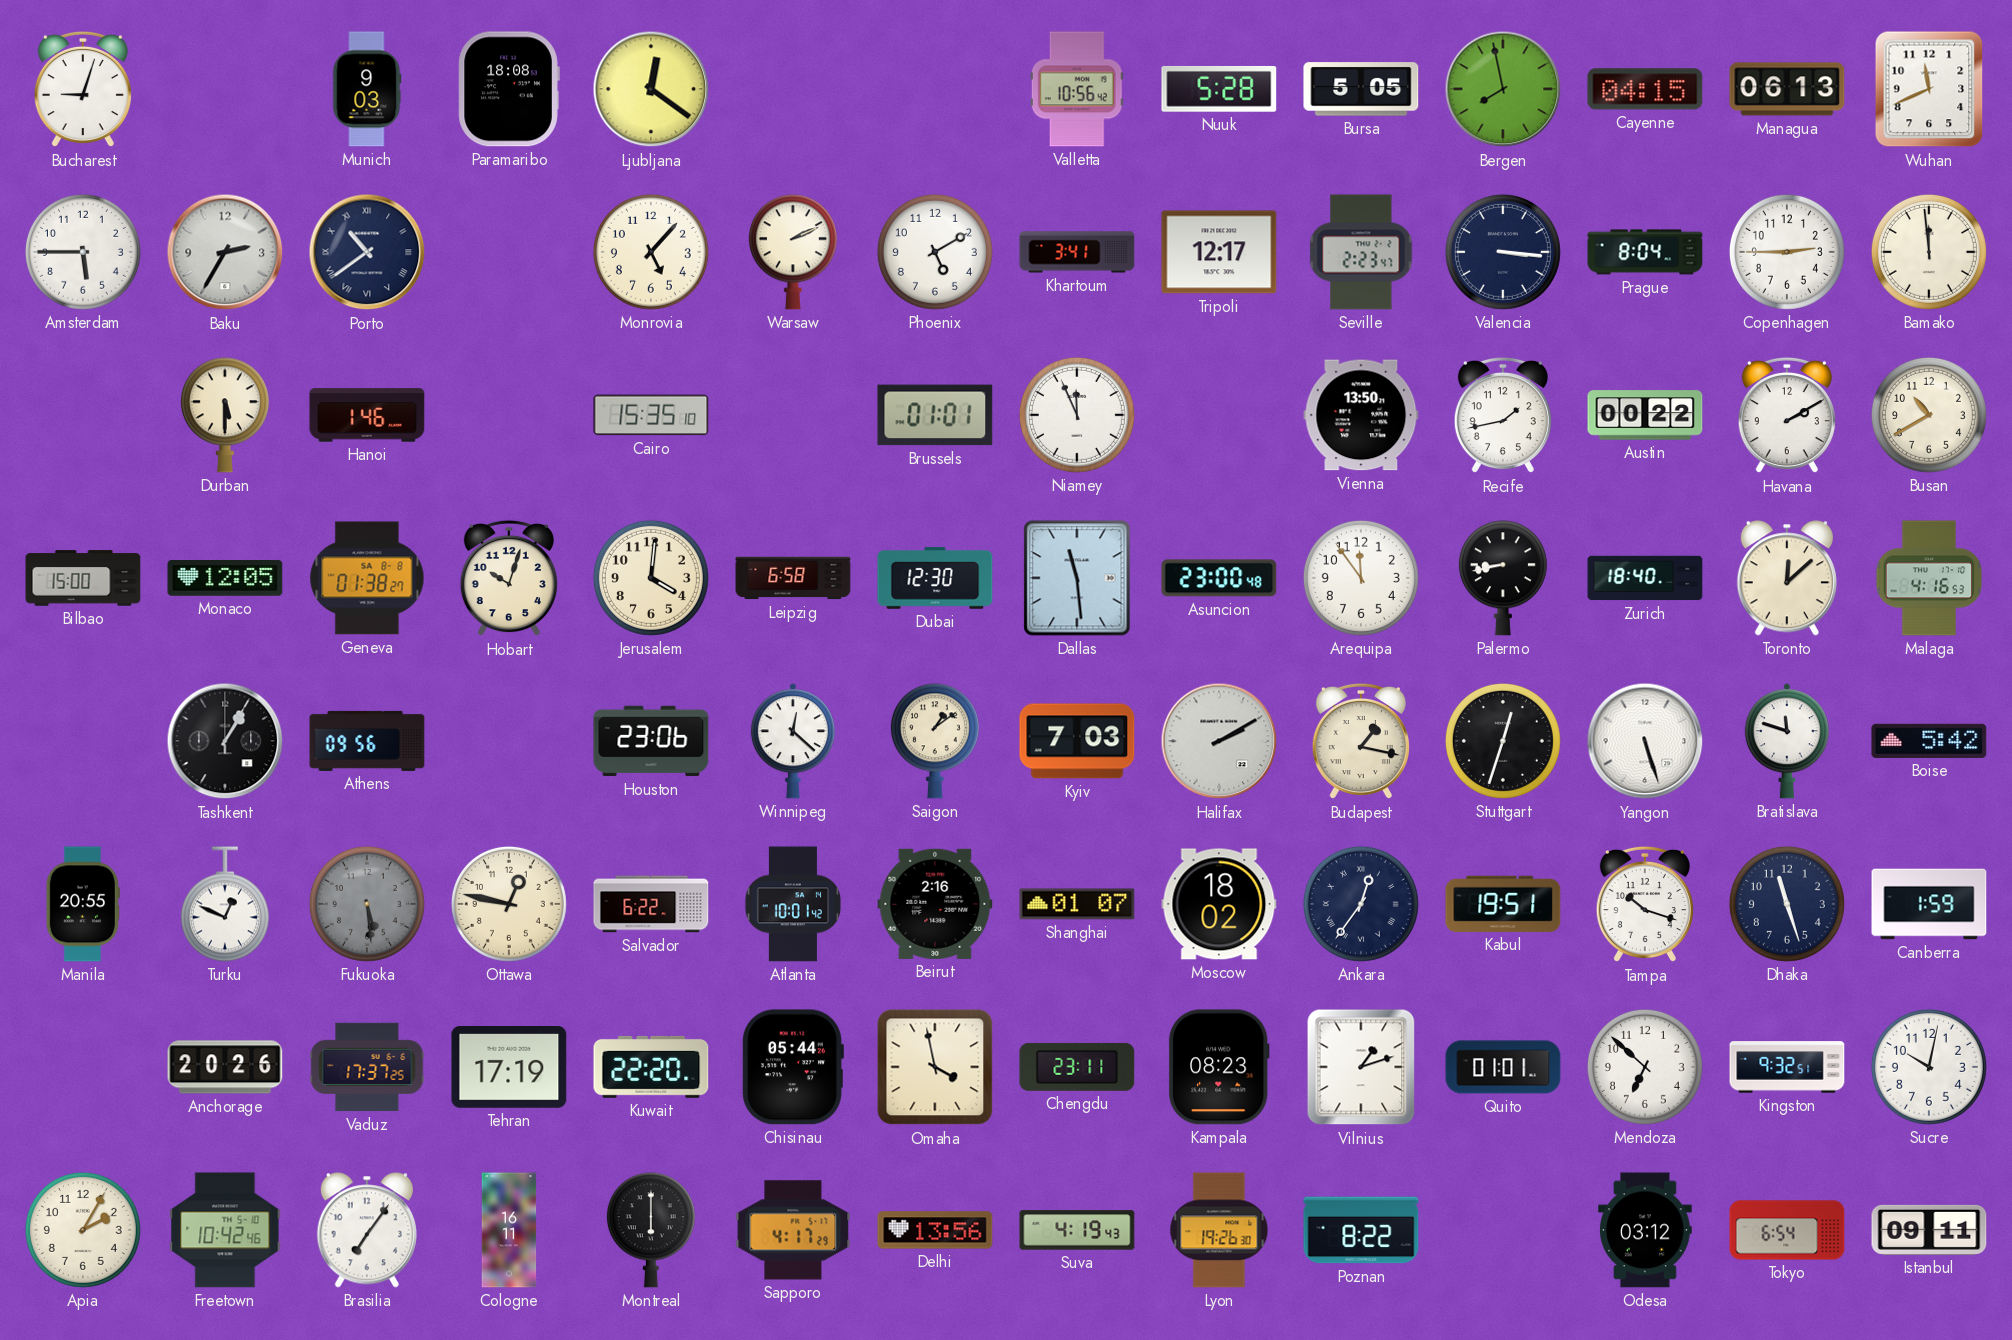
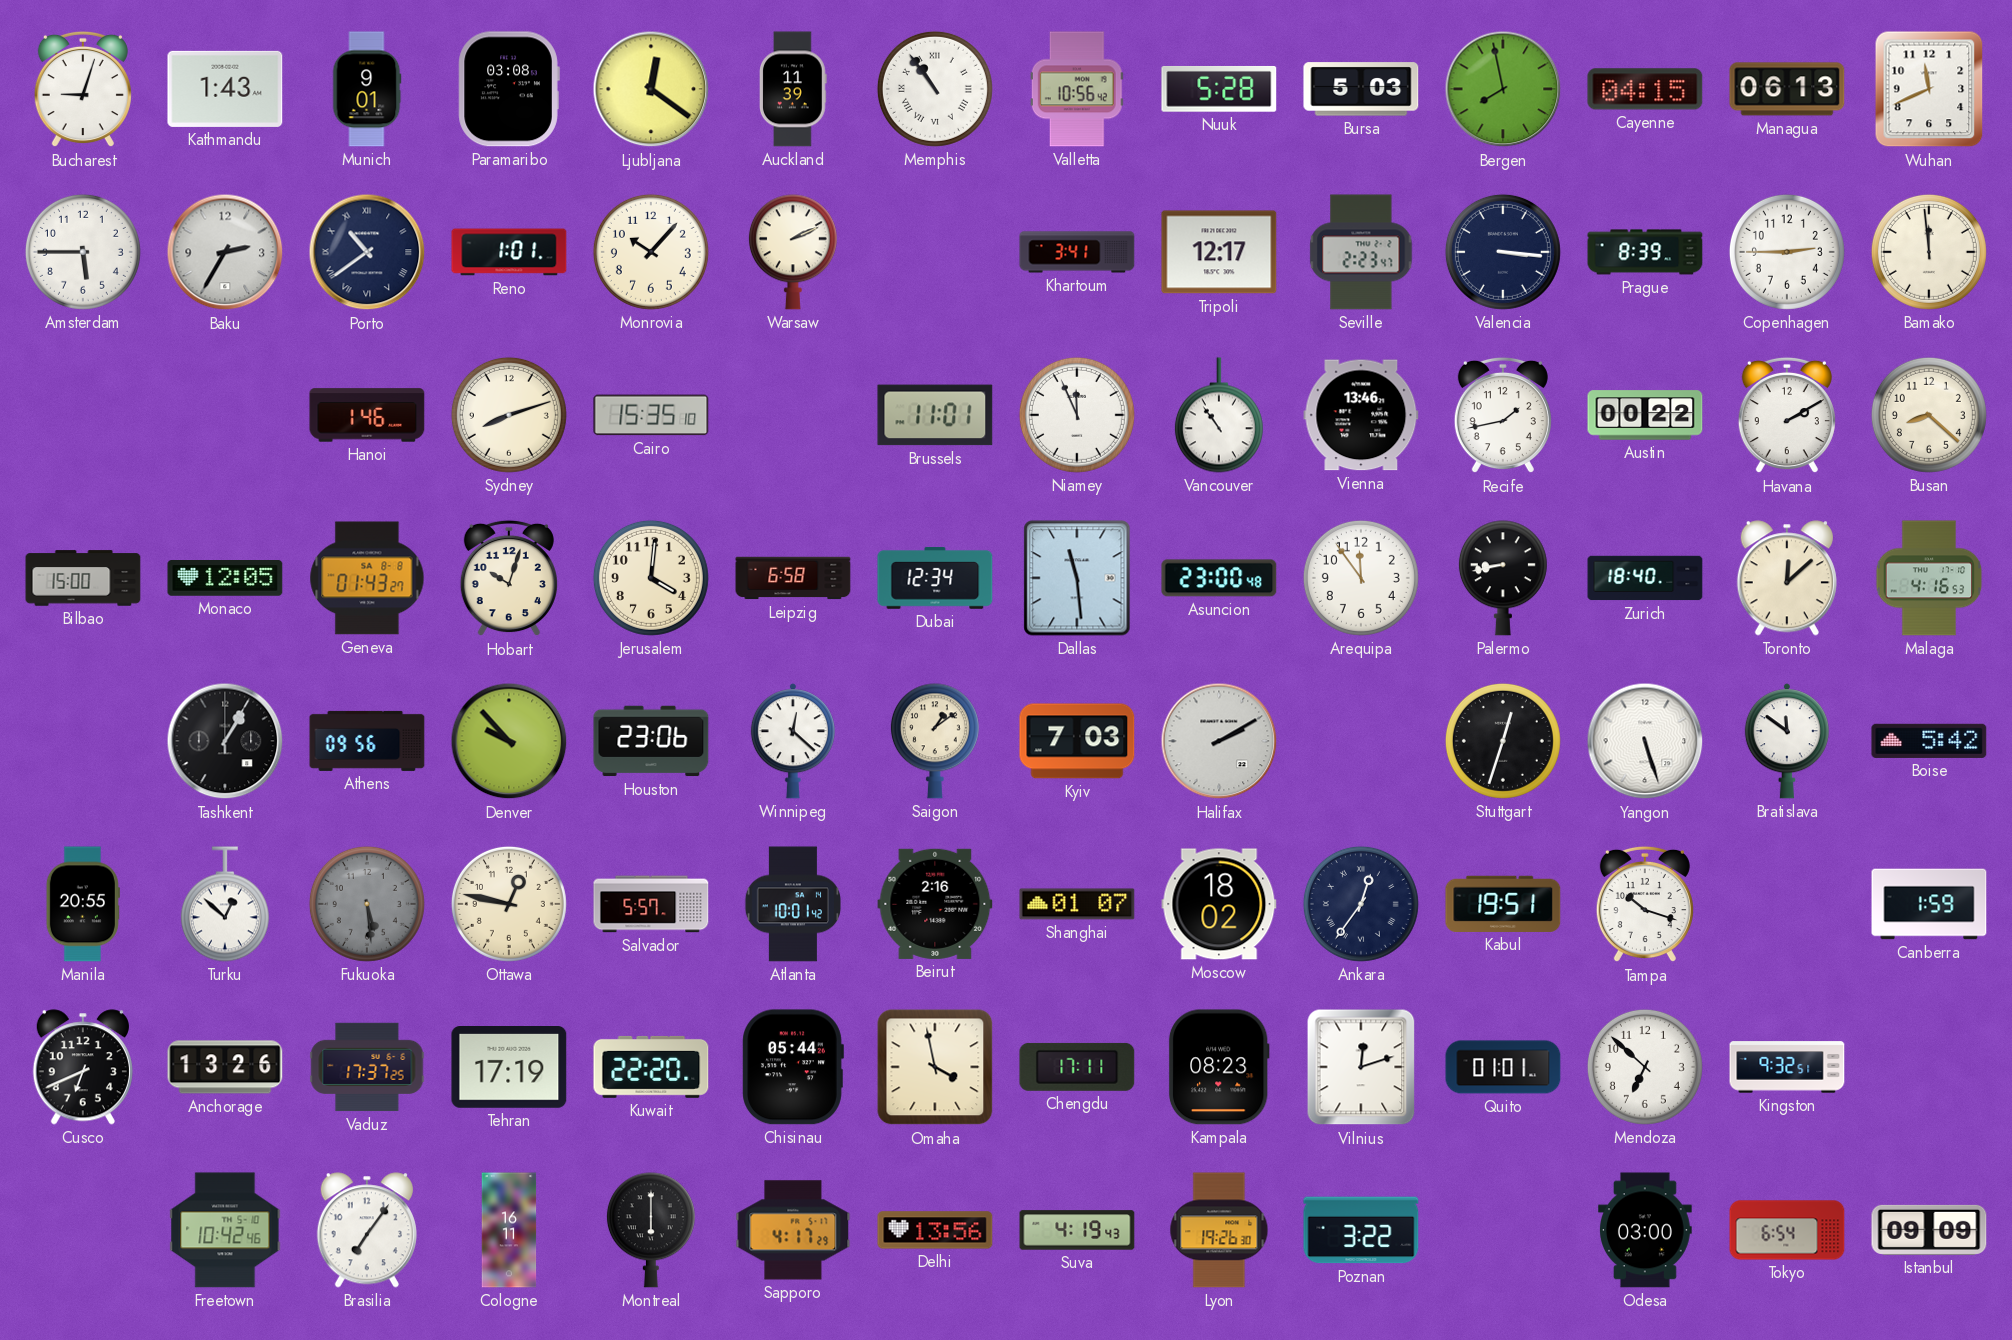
Kathmandu: none -> 1:43
Munich: 9:03 -> 9:01
Paramaribo: 18:08 -> 03:08
Auckland: none -> 11:39
Memphis: none -> 10:54
Bursa: 5:05 -> 5:03
Reno: none -> 1:01
Monrovia: 5:07 -> 10:07
Phoenix: 5:10 -> none
Prague: 8:04 -> 8:39
Durban: 5:30 -> none
Sydney: none -> 8:12
Brussels: 01:01 -> 11:01
Vancouver: none -> 10:54
Vienna: 13:50 -> 13:46
Busan: 10:40 -> 8:22
Geneva: 01:38 -> 01:43
Dubai: 12:30 -> 12:34
Denver: none -> 9:53
Budapest: 1:17 -> none
Bratislava: 11:48 -> 11:51
Turku: 12:49 -> 12:52
Salvador: 6:22 -> 5:57
Dhaka: 11:27 -> none
Cusco: none -> 6:41
Anchorage: 20:26 -> 13:26
Chengdu: 23:11 -> 17:11
Vilnius: 1:12 -> 12:12
Sucre: 10:02 -> none
Apia: 2:05 -> none
Poznan: 8:22 -> 3:22
Odesa: 03:12 -> 03:00
Istanbul: 09:11 -> 09:09
